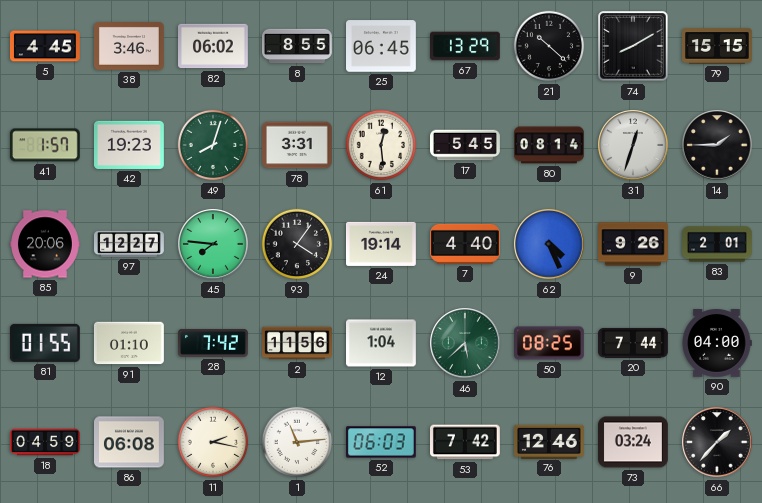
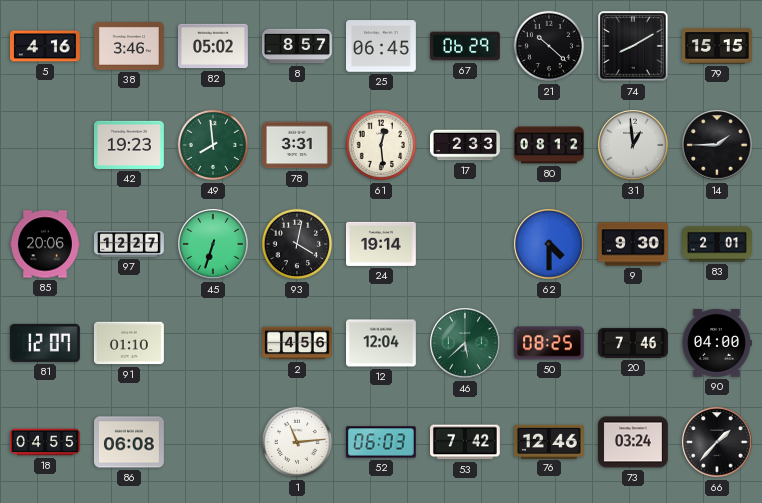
5: 4:45 -> 4:16
82: 06:02 -> 05:02
8: 8:55 -> 8:57
67: 13:29 -> 06:29
41: 1:57 -> none
49: 8:03 -> 7:59
17: 5:45 -> 2:33
80: 08:14 -> 08:12
31: 12:33 -> 12:59
45: 7:46 -> 6:33
93: 4:06 -> 4:02
7: 4:40 -> none
62: 4:26 -> 4:30
9: 9:26 -> 9:30
81: 01:55 -> 12:07
28: 7:42 -> none
2: 11:56 -> 4:56
12: 1:04 -> 12:04
20: 7:44 -> 7:46
18: 04:59 -> 04:55
11: 2:17 -> none
